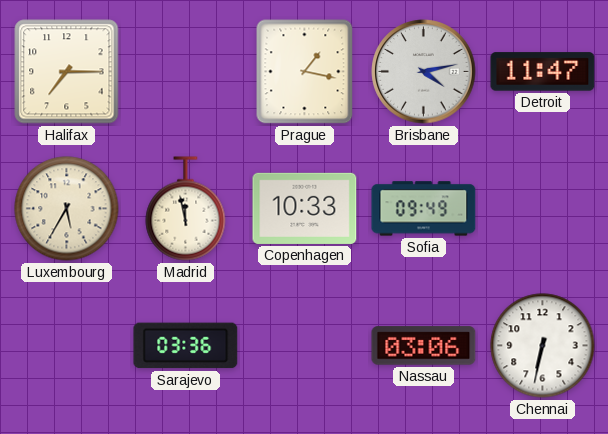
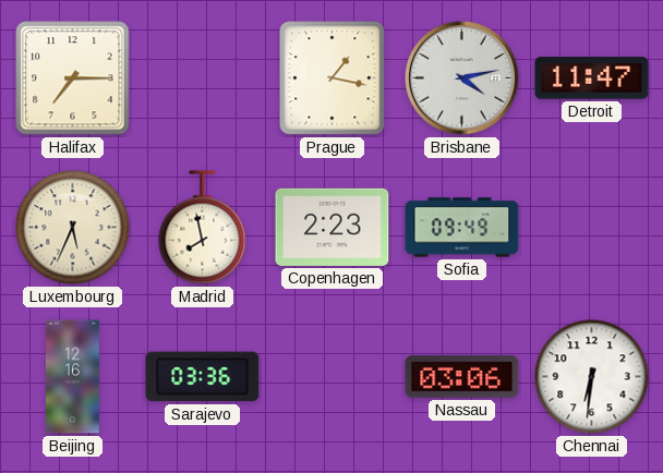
Luxembourg: 5:35 -> 5:34
Madrid: 11:58 -> 7:58
Copenhagen: 10:33 -> 2:23
Beijing: none -> 12:16
Chennai: 6:32 -> 6:31
